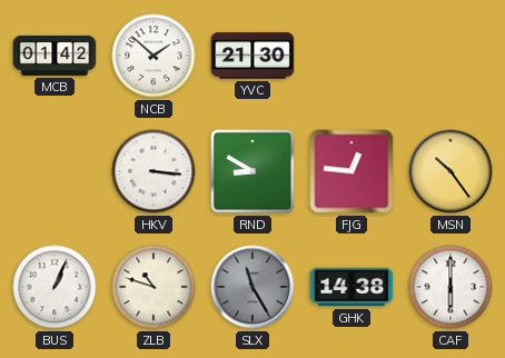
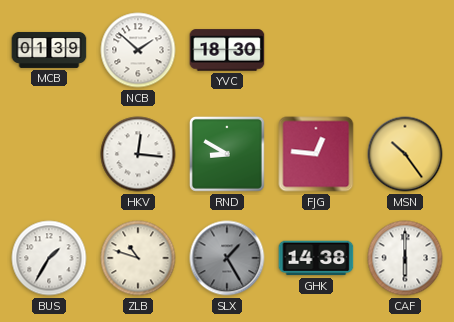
MCB: 01:42 -> 01:39
YVC: 21:30 -> 18:30
HKV: 3:16 -> 12:16
BUS: 1:04 -> 1:35
SLX: 11:25 -> 1:25
